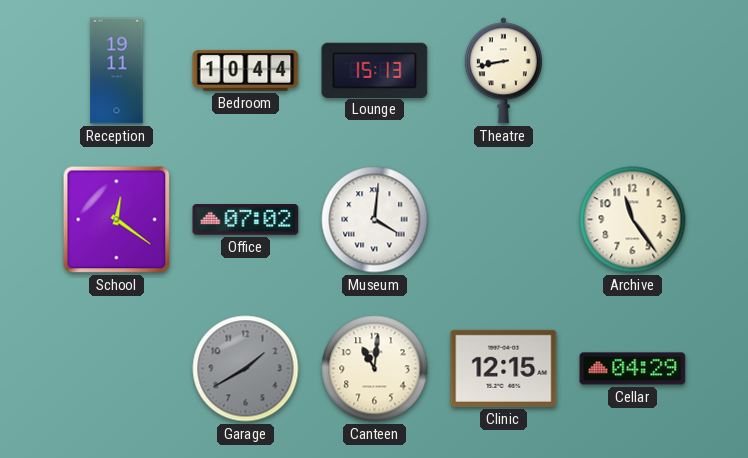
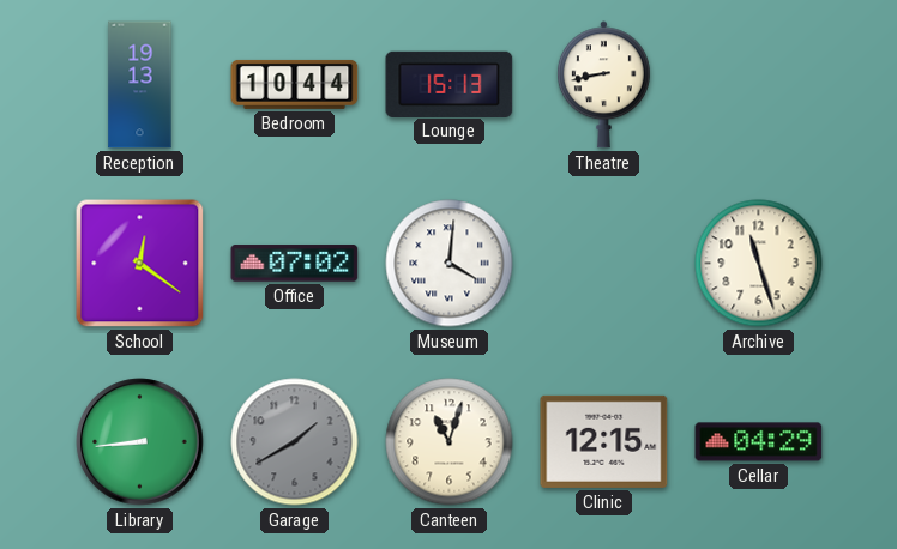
Reception: 19:11 -> 19:13
Archive: 11:24 -> 11:27
Library: none -> 8:44
Canteen: 11:01 -> 11:03
